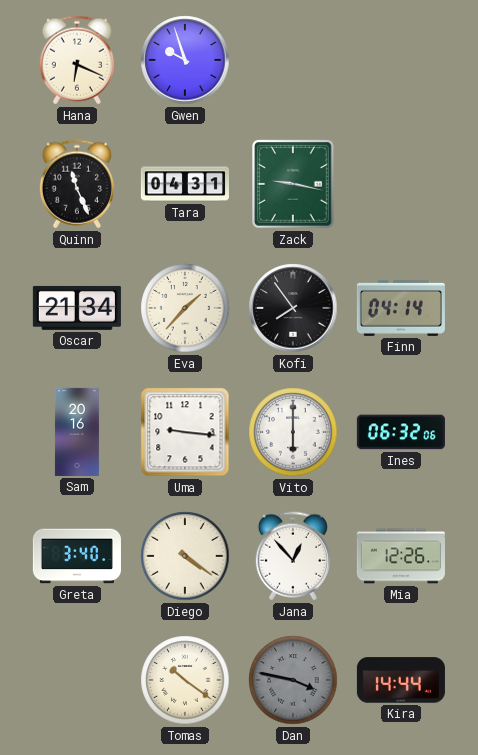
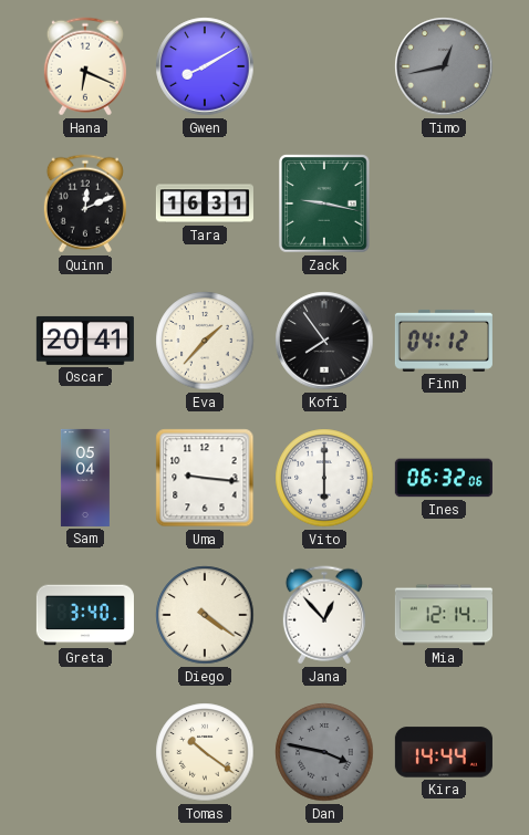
Gwen: 9:57 -> 8:10
Timo: none -> 12:43
Quinn: 11:26 -> 12:11
Tara: 04:31 -> 16:31
Oscar: 21:34 -> 20:41
Finn: 04:14 -> 04:12
Sam: 20:16 -> 05:04
Mia: 12:26 -> 12:14
